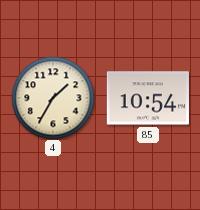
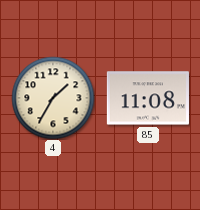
85: 10:54 -> 11:08
